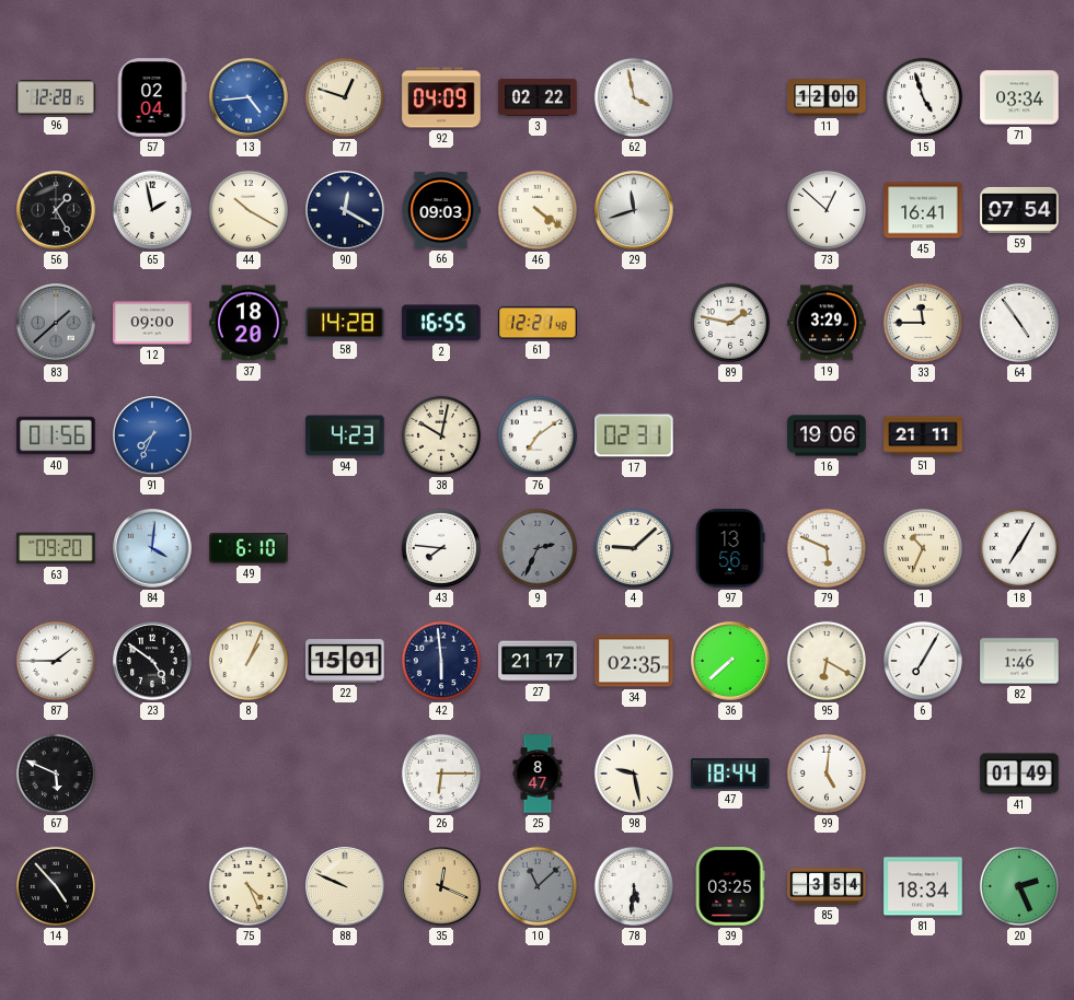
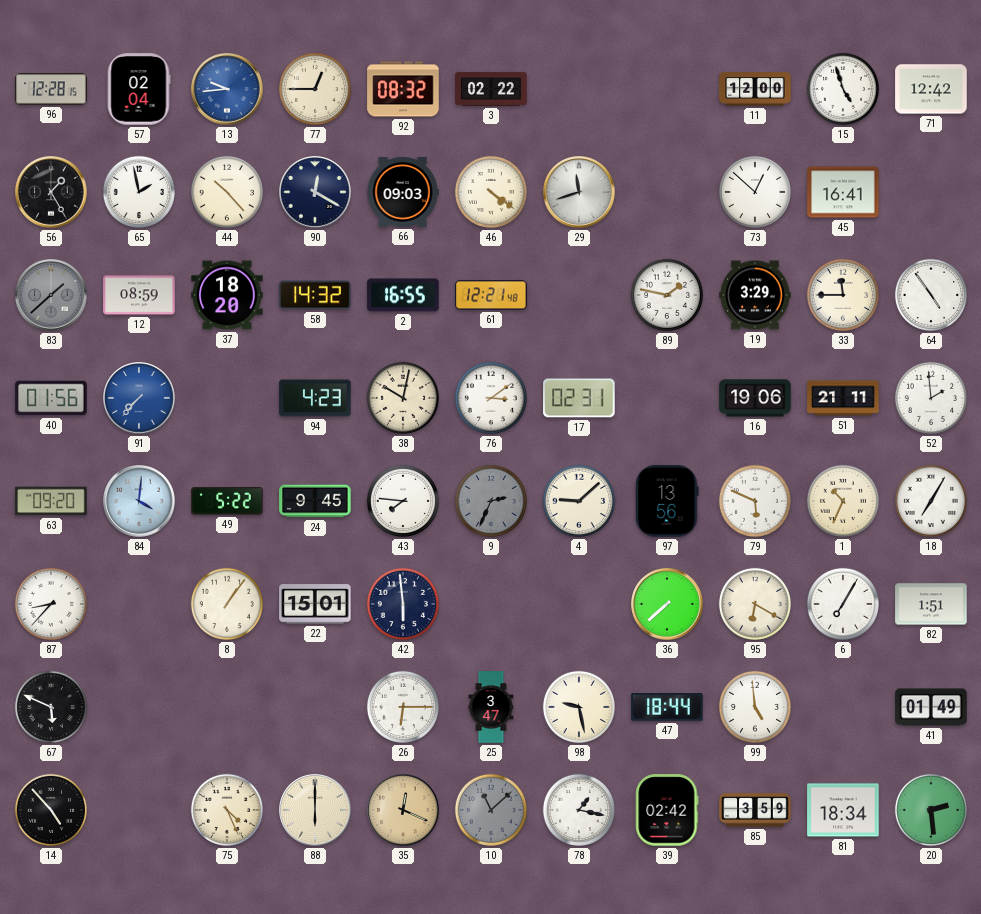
13: 4:44 -> 9:44
77: 12:48 -> 12:45
92: 04:09 -> 08:32
62: 3:58 -> none
71: 03:34 -> 12:42
44: 10:20 -> 10:23
59: 07:54 -> none
12: 09:00 -> 08:59
58: 14:28 -> 14:32
91: 7:34 -> 7:37
76: 7:09 -> 3:09
52: none -> 1:59
49: 6:10 -> 5:22
24: none -> 9:45
87: 1:45 -> 8:37
23: 4:51 -> none
8: 1:04 -> 1:06
27: 21:17 -> none
34: 02:35 -> none
82: 1:46 -> 1:51
25: 8:47 -> 3:47
99: 5:01 -> 4:59
88: 9:49 -> 6:00
78: 5:31 -> 1:17
39: 03:25 -> 02:42
85: 3:54 -> 3:59
20: 2:26 -> 2:29
